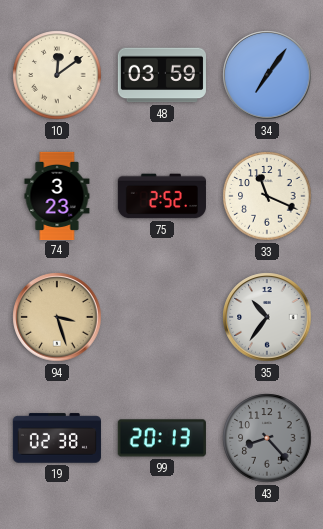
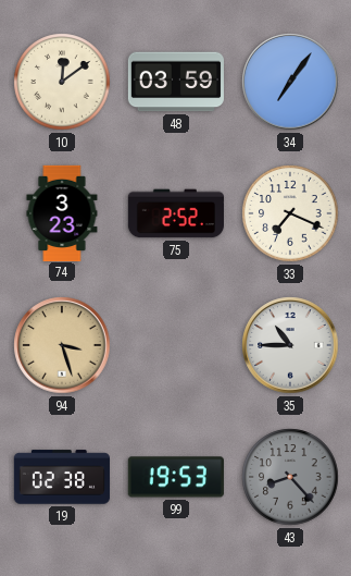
33: 11:19 -> 7:19
35: 10:36 -> 10:45
99: 20:13 -> 19:53
